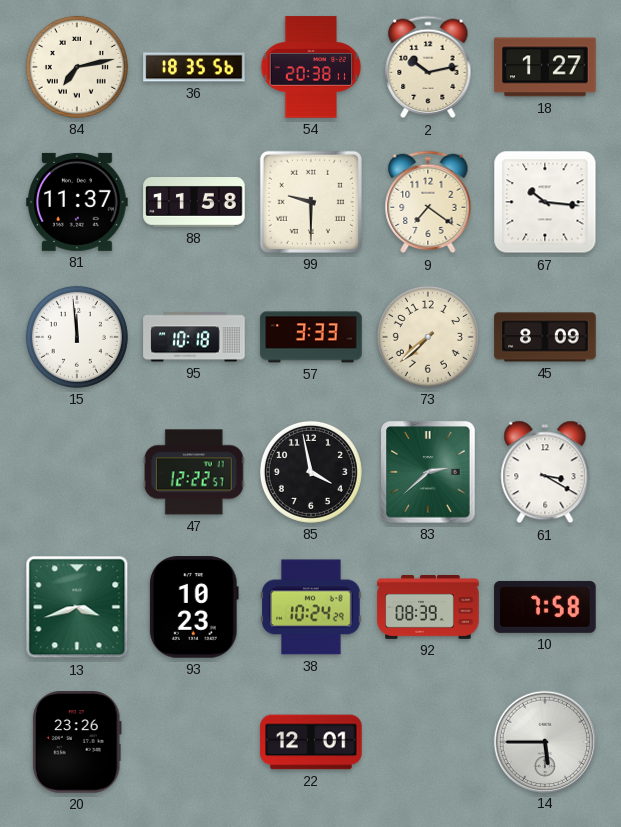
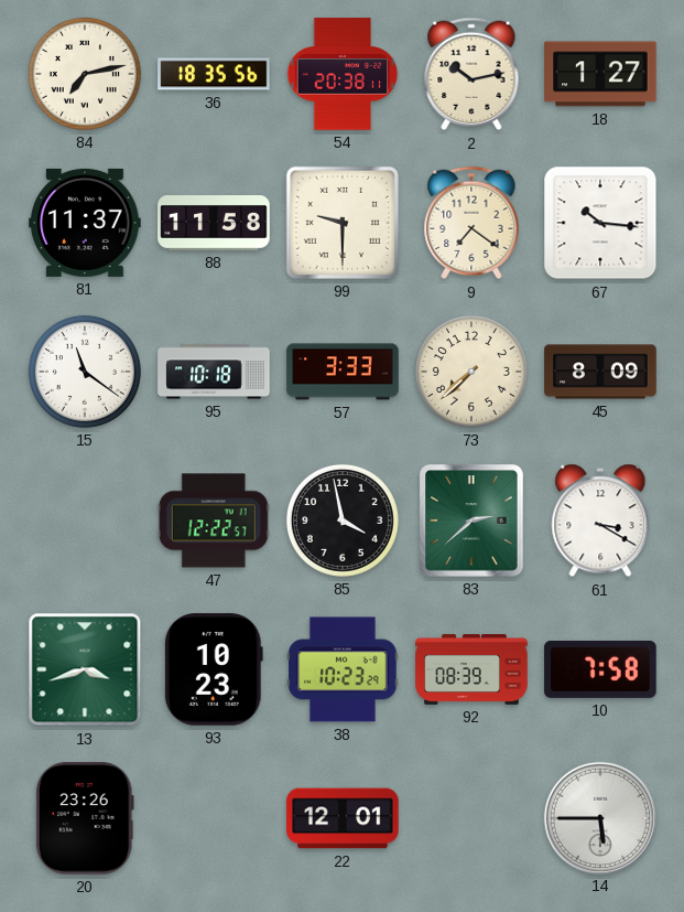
15: 11:59 -> 11:21
38: 10:24 -> 10:23
